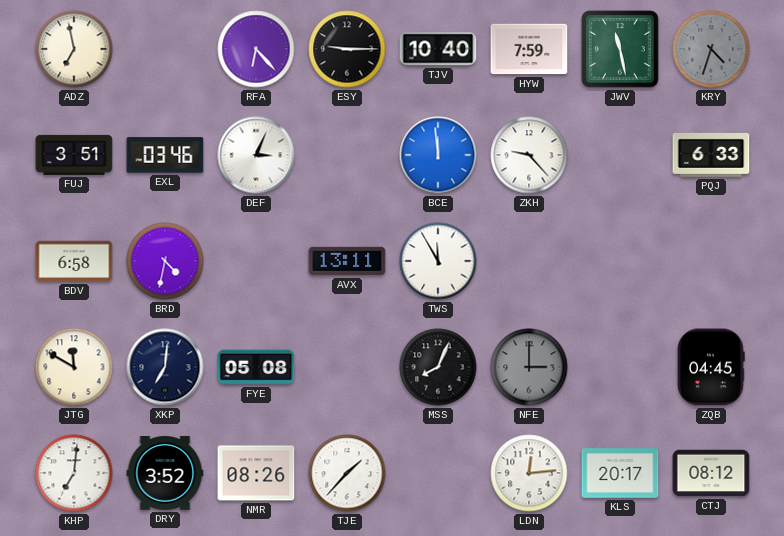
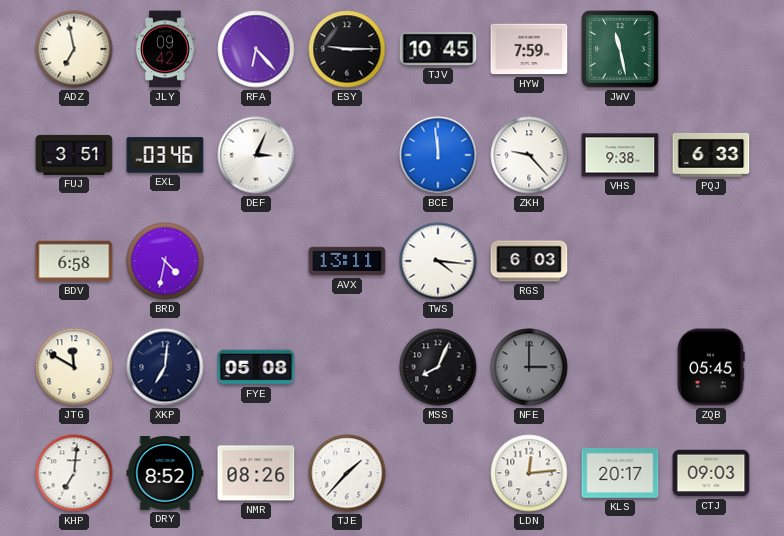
JLY: none -> 09:42
TJV: 10:40 -> 10:45
KRY: 4:33 -> none
VHS: none -> 9:38
TWS: 11:55 -> 4:16
RGS: none -> 6:03
ZQB: 04:45 -> 05:45
DRY: 3:52 -> 8:52
CTJ: 08:12 -> 09:03
